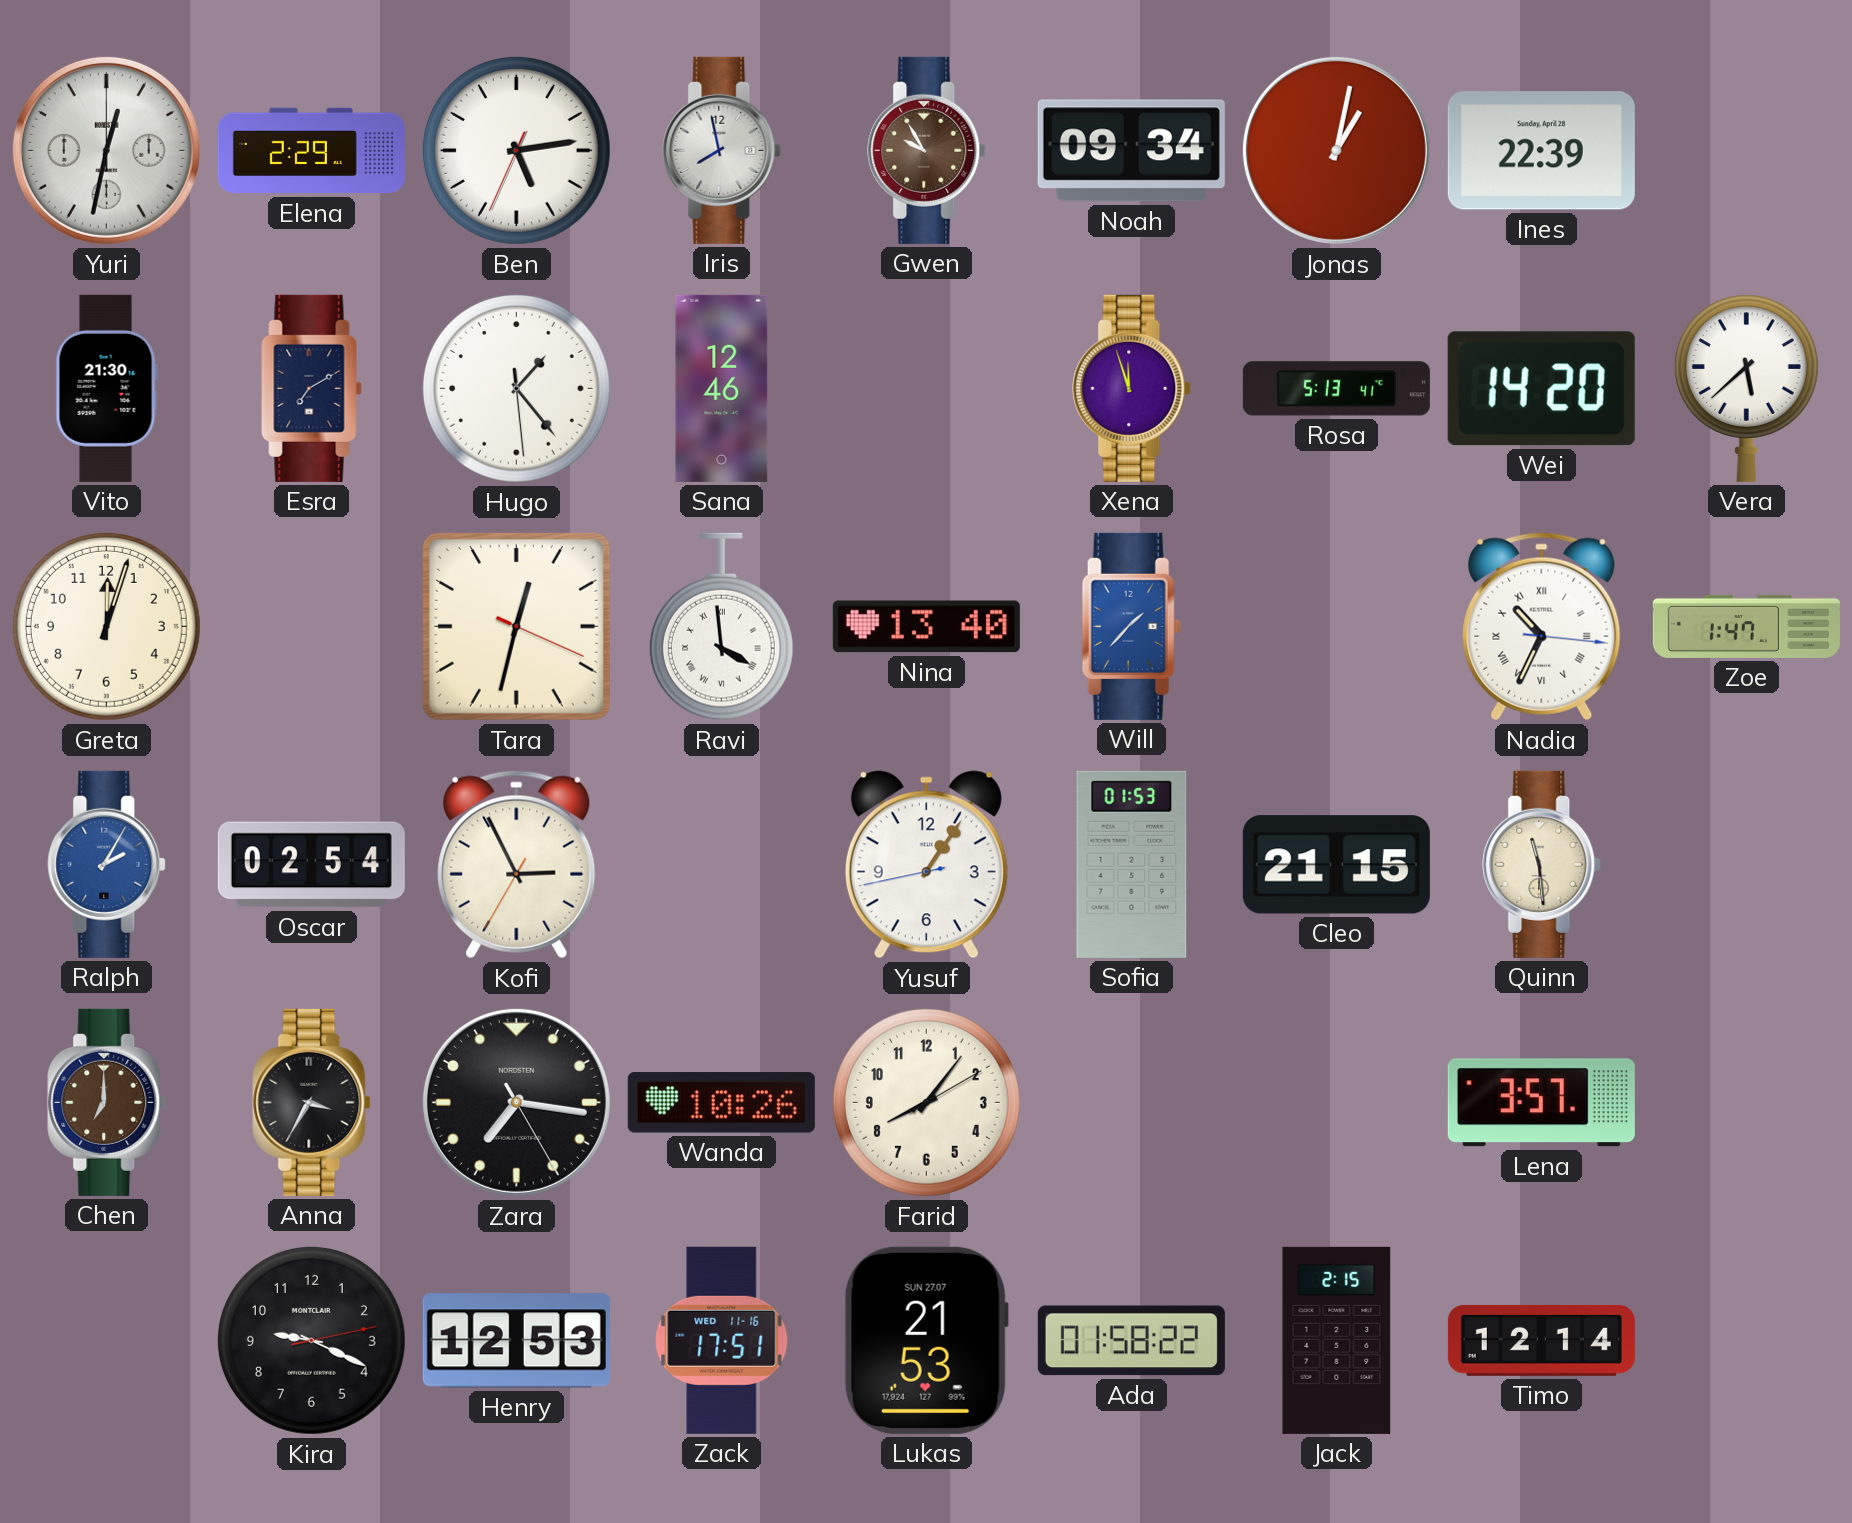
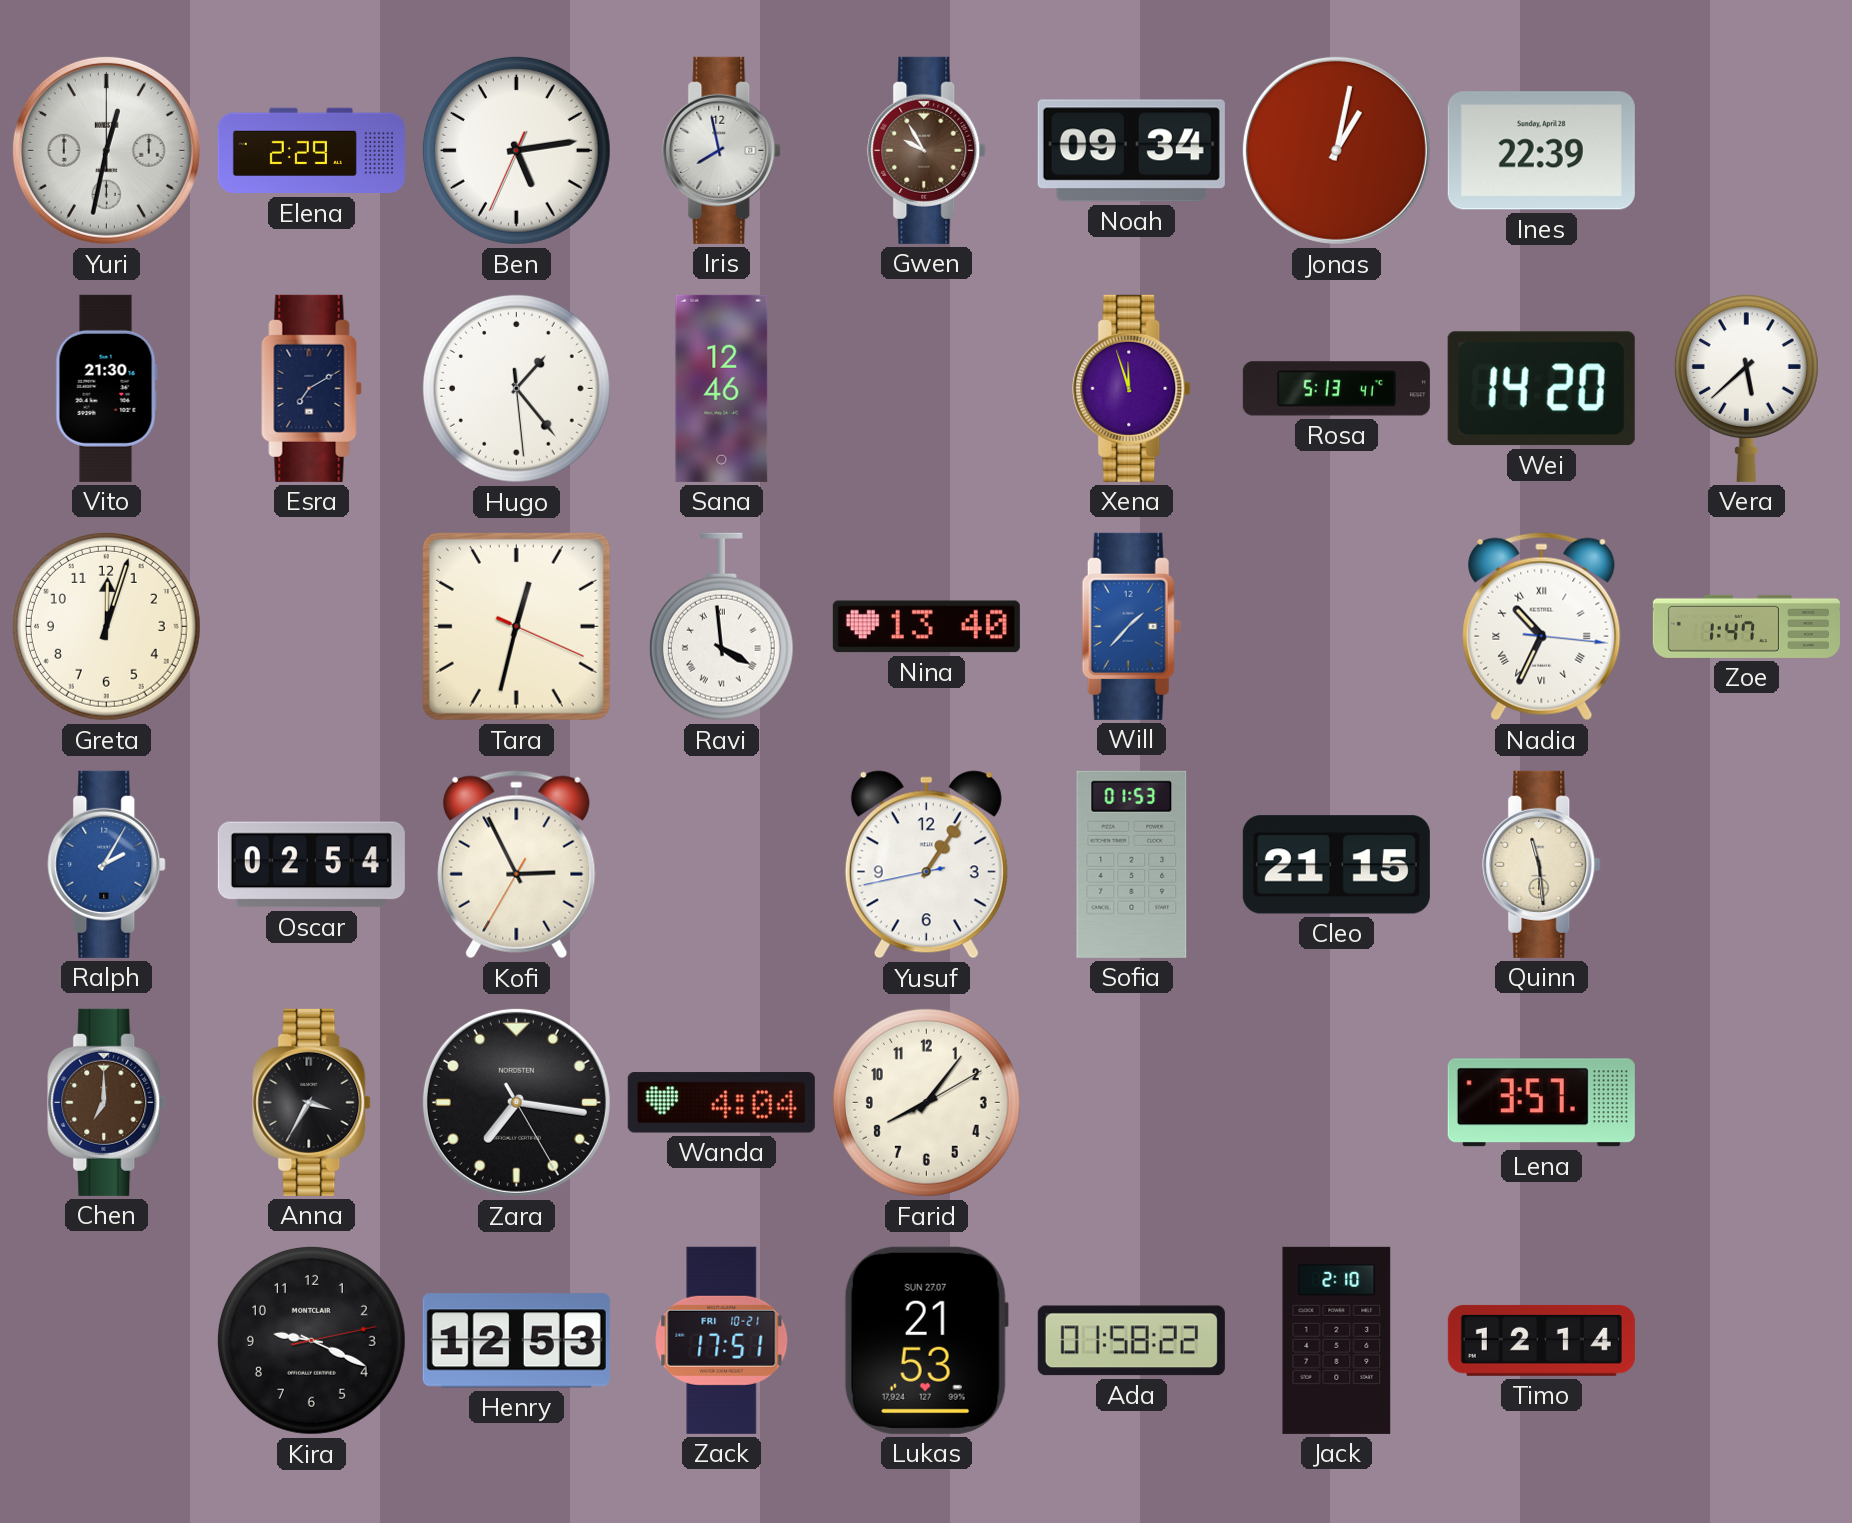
Wanda: 10:26 -> 4:04
Zack date: WED 11-16 -> FRI 10-21
Jack: 2:15 -> 2:10
